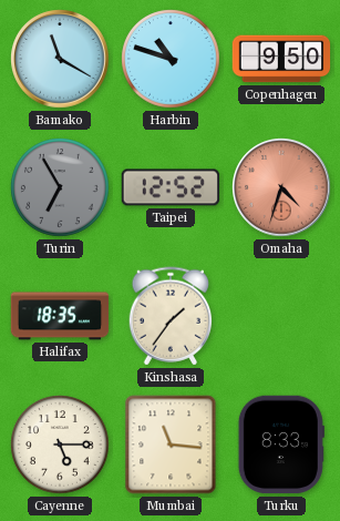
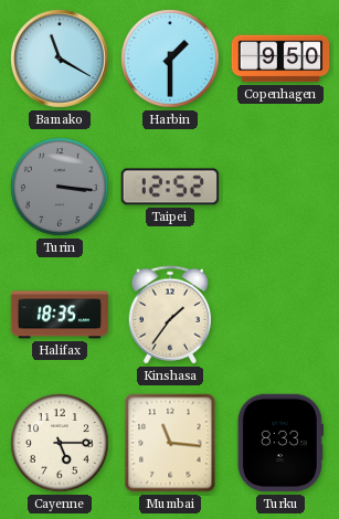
Harbin: 10:48 -> 1:30
Turin: 6:55 -> 3:16
Omaha: 4:33 -> none
